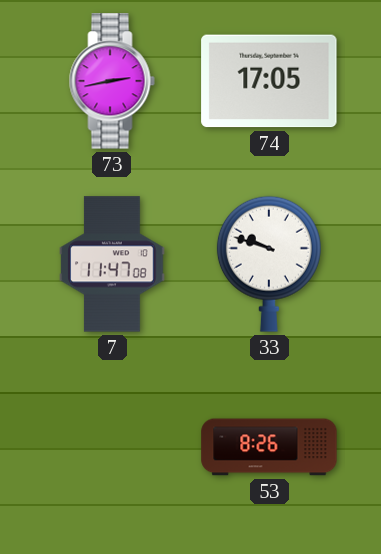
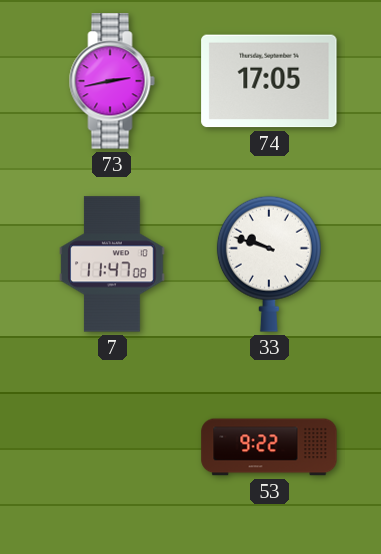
53: 8:26 -> 9:22
